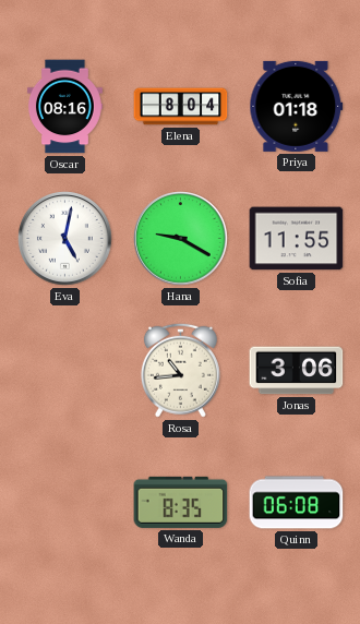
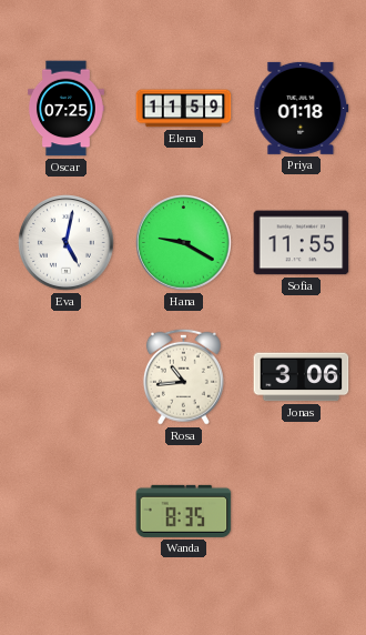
Oscar: 08:16 -> 07:25
Elena: 8:04 -> 11:59
Quinn: 06:08 -> none
